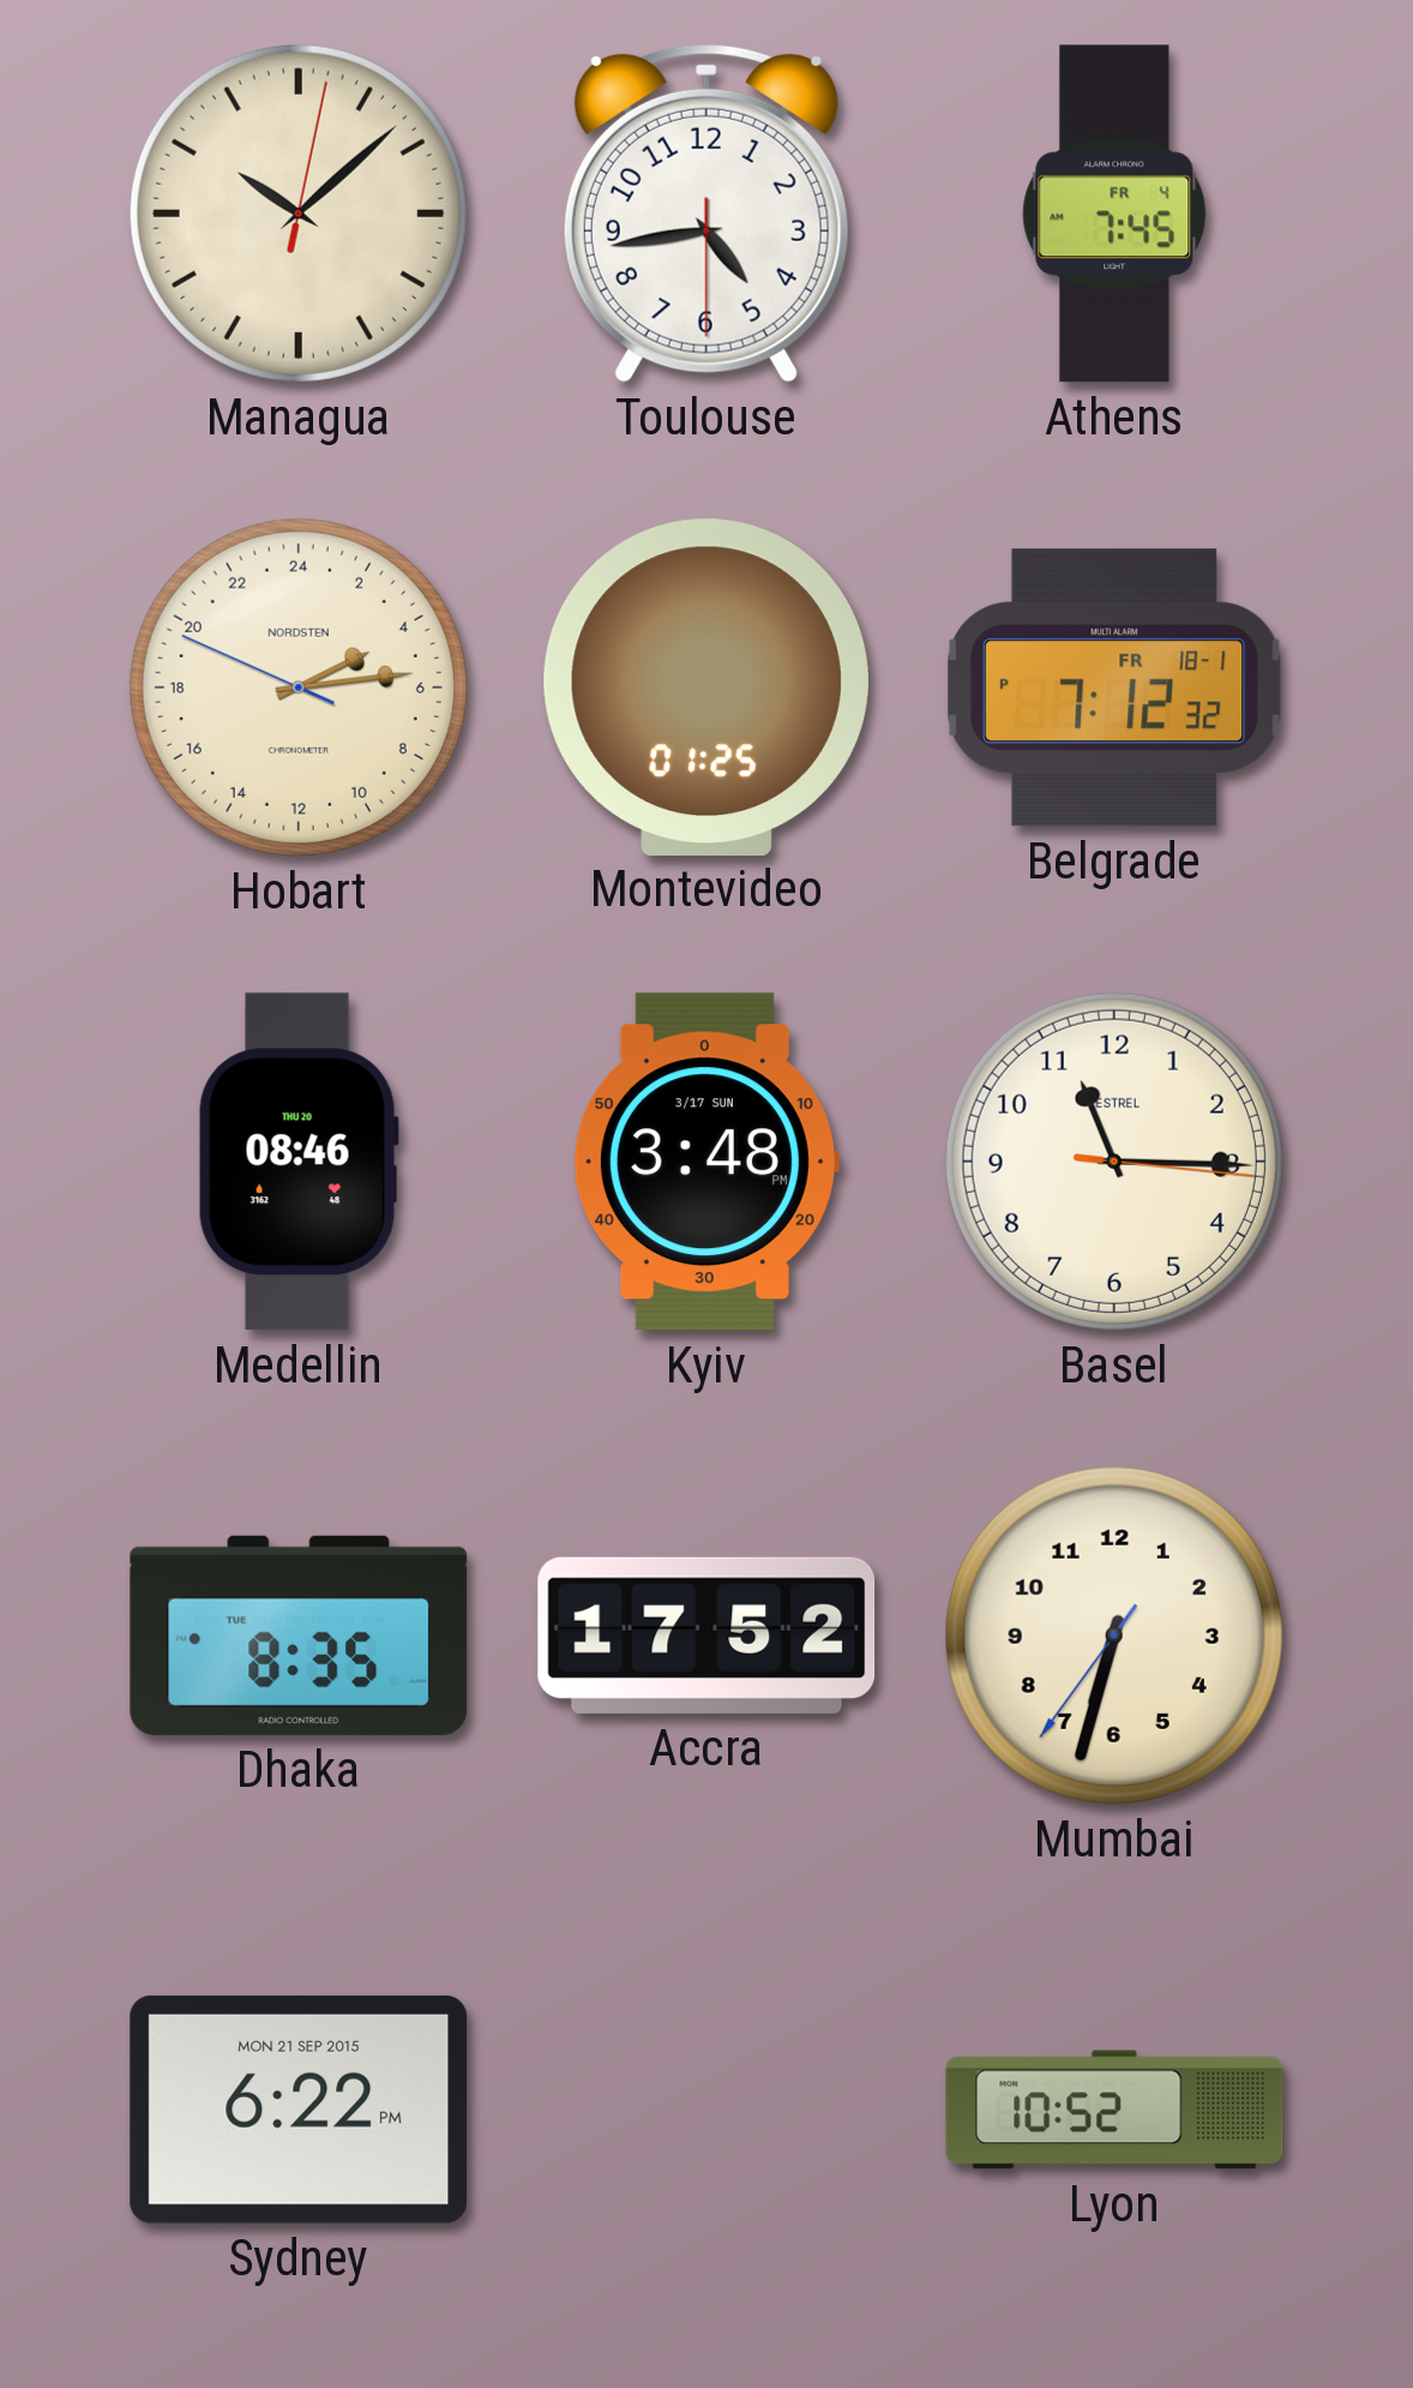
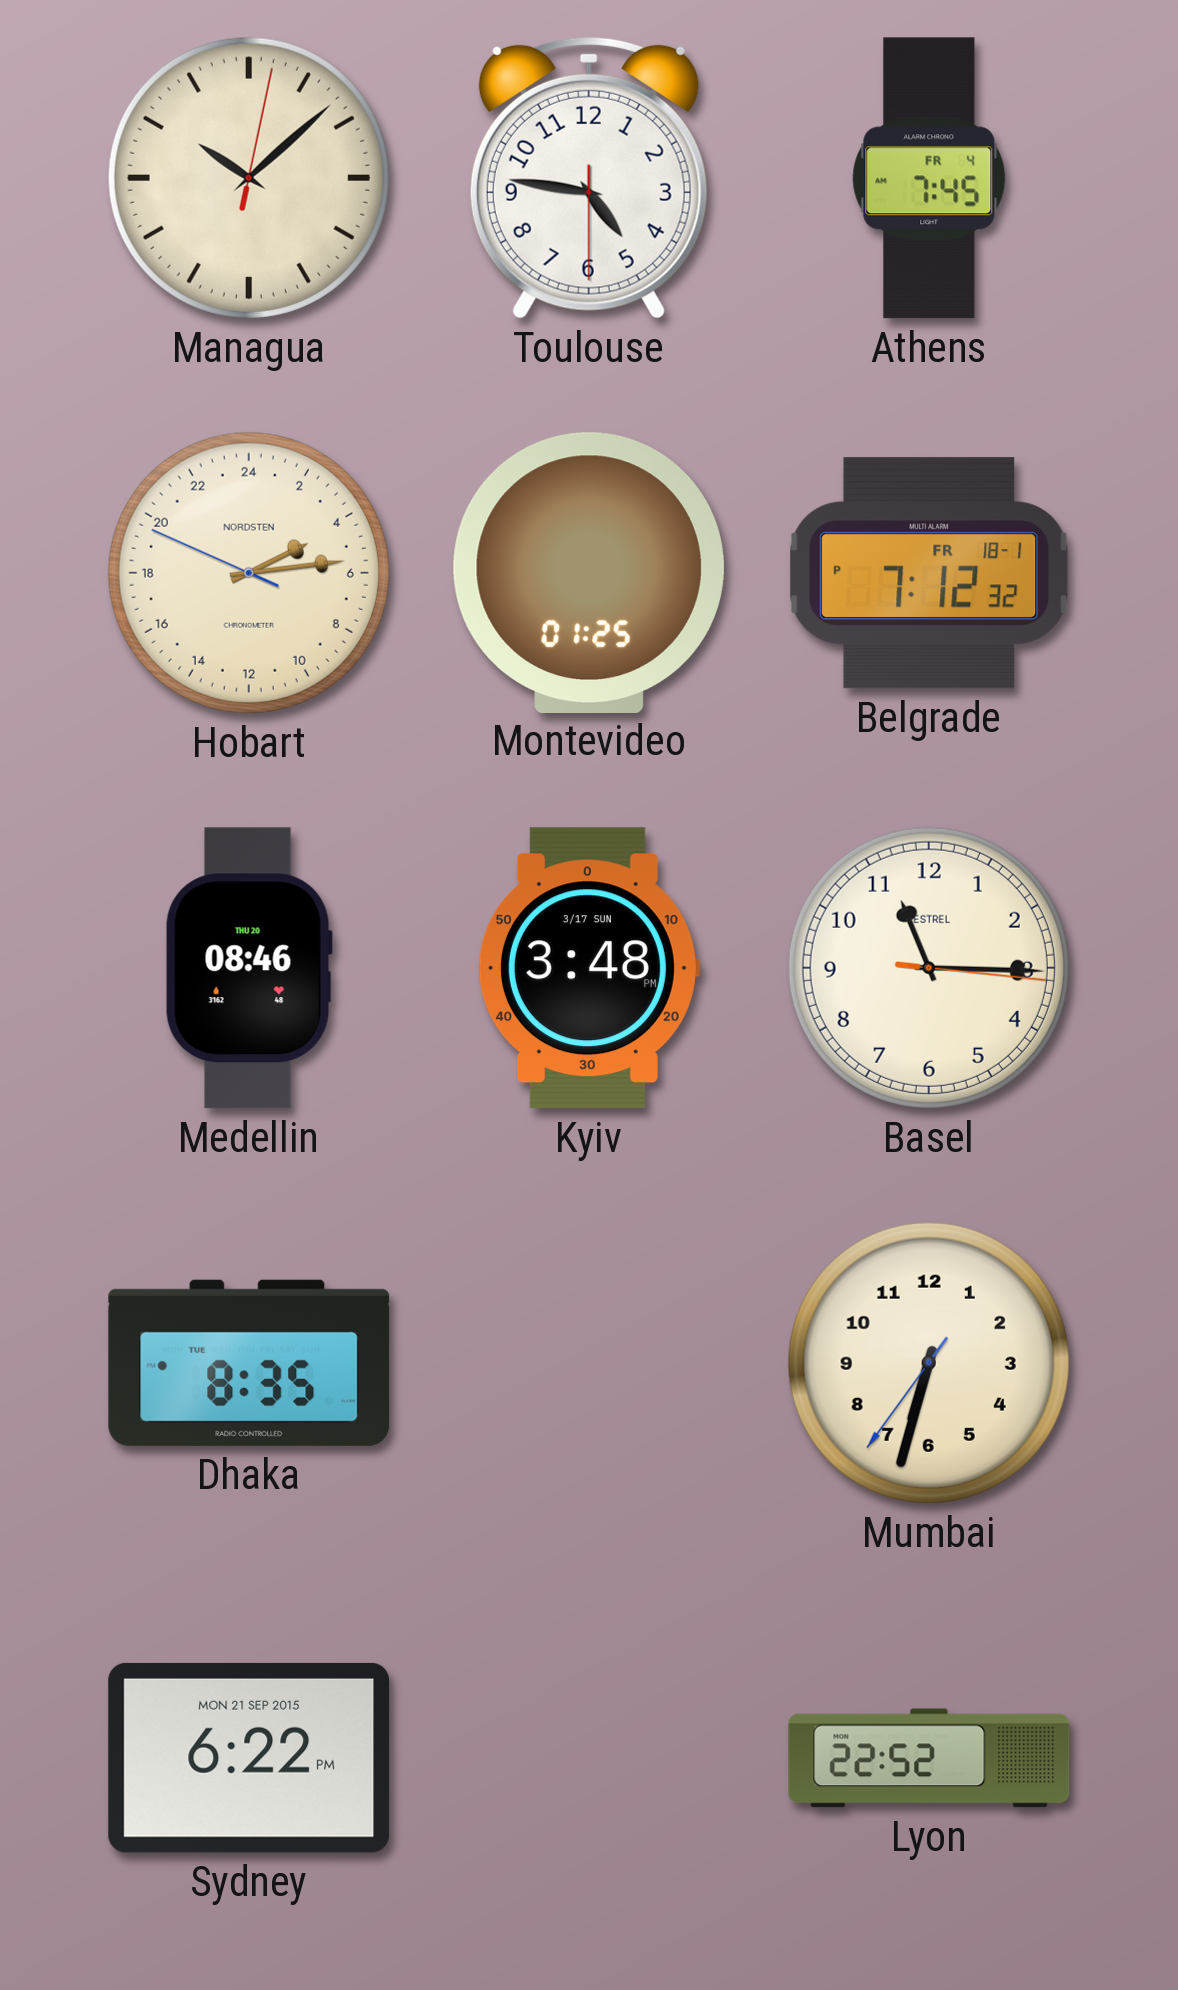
Toulouse: 4:43 -> 4:46
Accra: 17:52 -> none
Lyon: 10:52 -> 22:52
